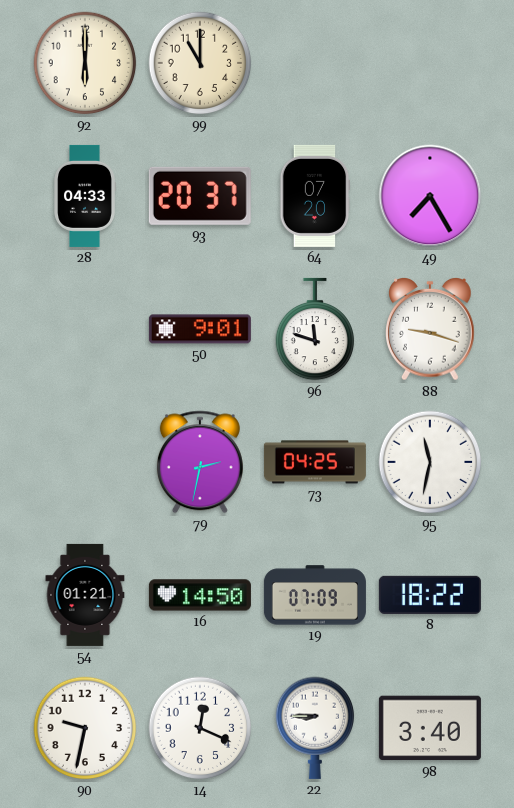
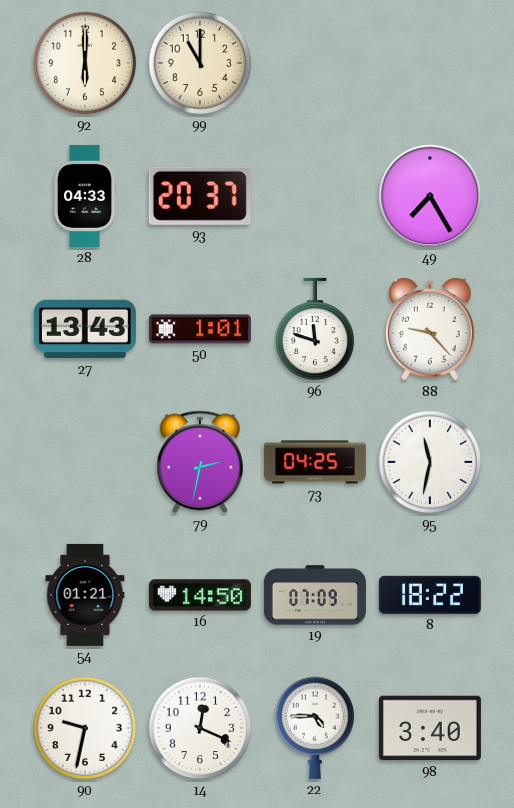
64: 07:20 -> none
27: none -> 13:43
50: 9:01 -> 1:01
88: 9:18 -> 9:23
22: 8:45 -> 4:45
